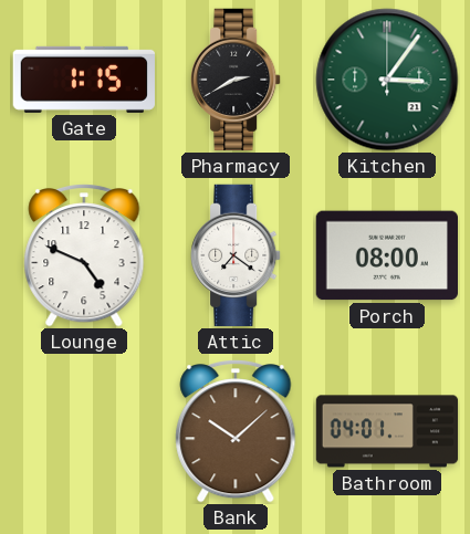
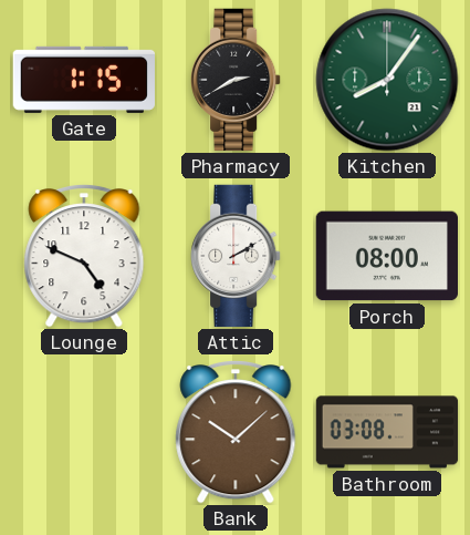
Kitchen: 3:06 -> 8:06
Attic: 7:21 -> 2:10
Bathroom: 04:01 -> 03:08
